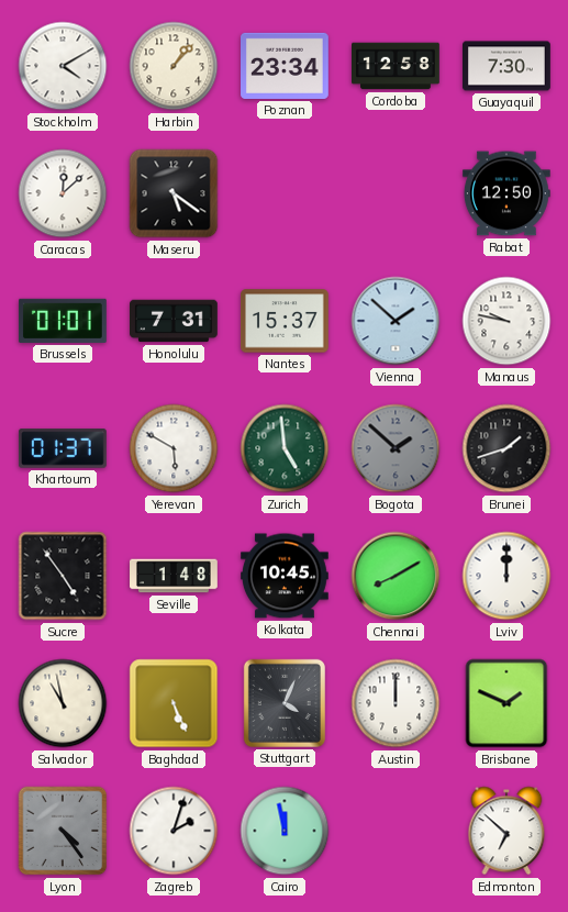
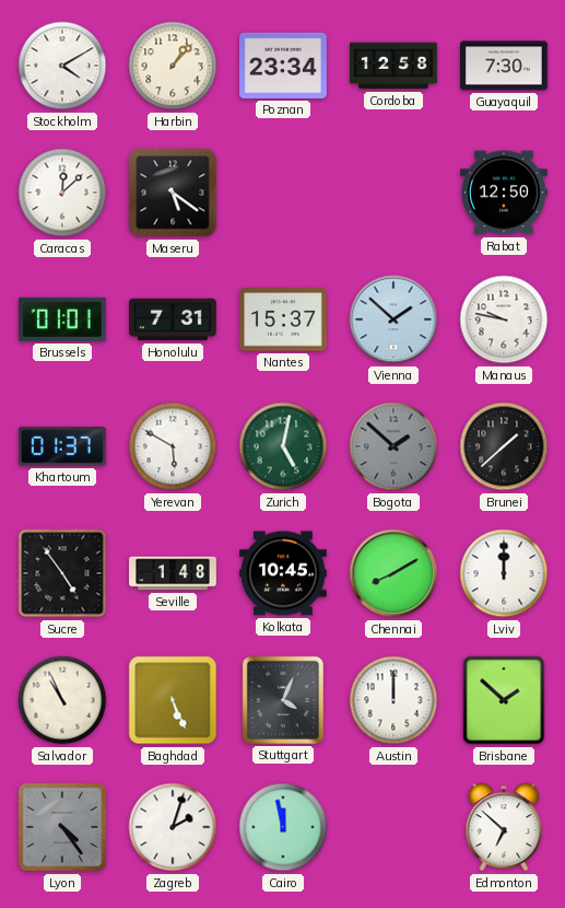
Zurich: 4:59 -> 5:02
Brunei: 1:42 -> 1:38
Salvador: 10:58 -> 10:56
Brisbane: 1:49 -> 1:52
